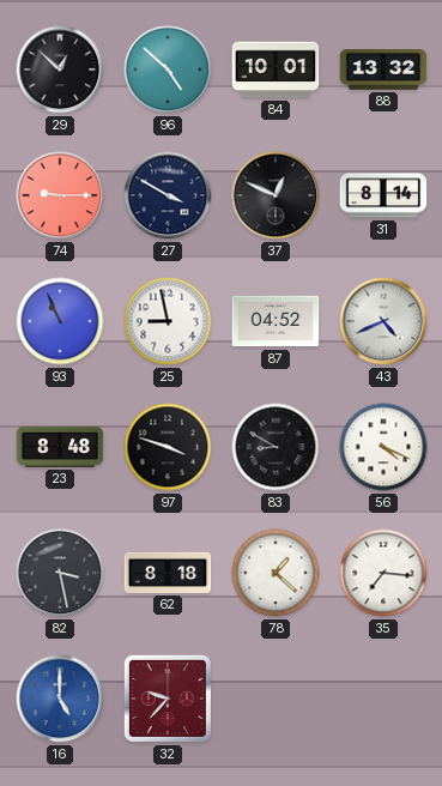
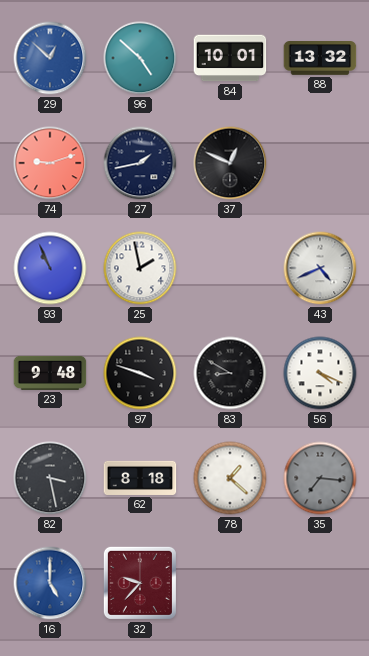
29 dial: black -> blue
74: 9:15 -> 9:12
27: 3:50 -> 1:43
31: 8:14 -> none
25: 8:58 -> 1:58
87: 04:52 -> none
23: 8:48 -> 9:48
35 dial: white -> grey
